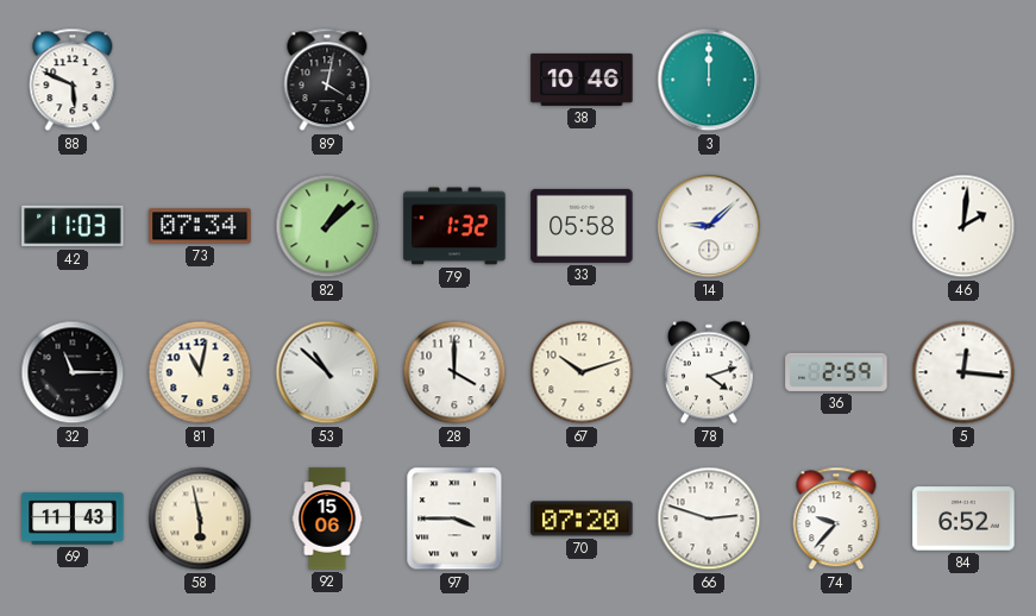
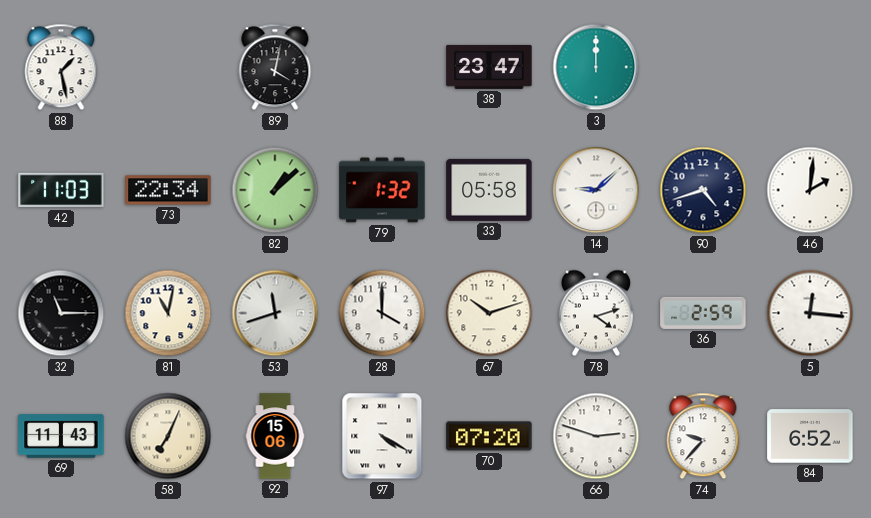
88: 5:49 -> 1:28
38: 10:46 -> 23:47
73: 07:34 -> 22:34
90: none -> 4:42
53: 10:52 -> 11:42
58: 5:58 -> 7:04
97: 3:45 -> 4:20
